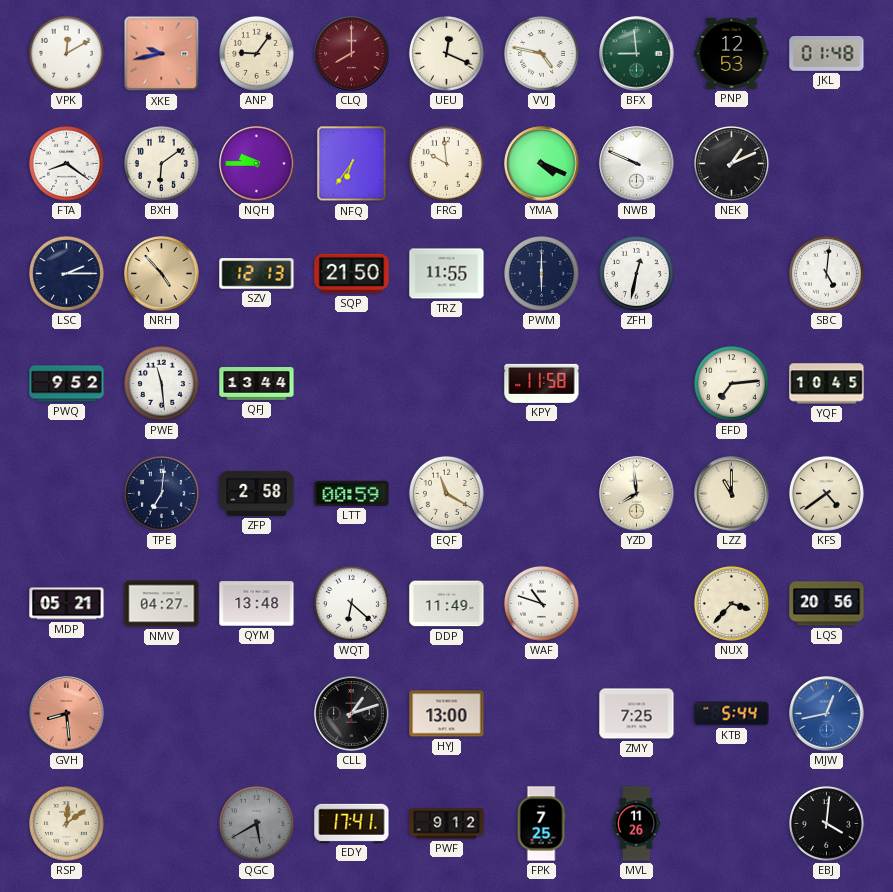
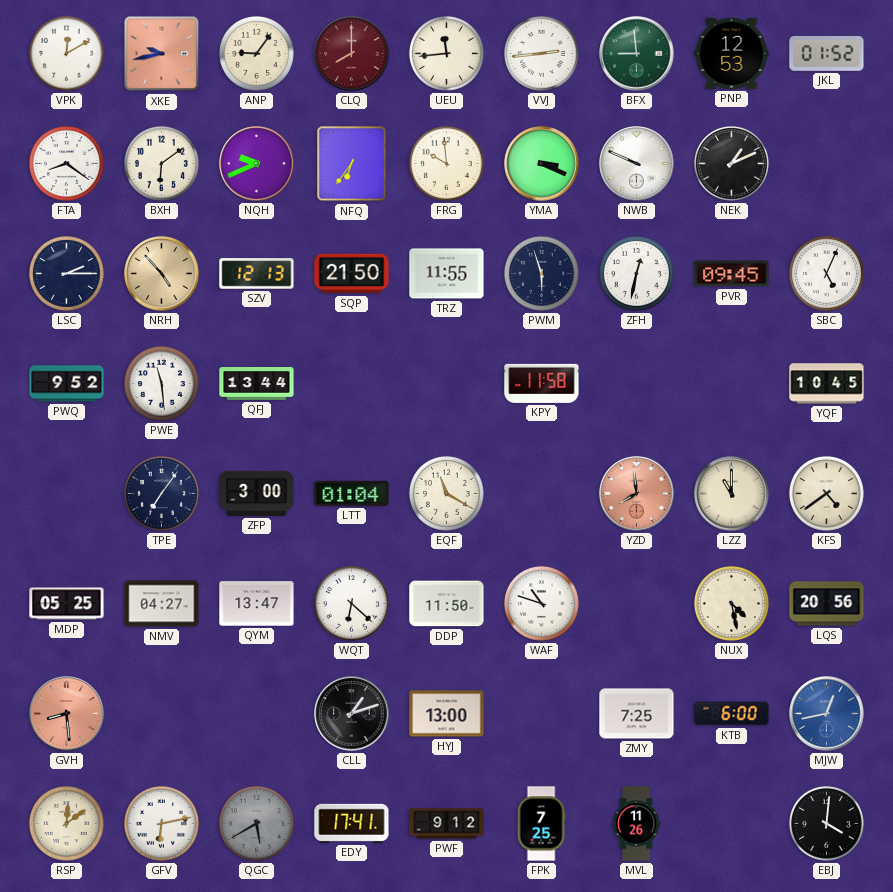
UEU: 12:19 -> 11:44
VVJ: 4:47 -> 2:44
JKL: 01:48 -> 01:52
NQH: 9:45 -> 9:41
YMA: 4:19 -> 3:19
PWM: 6:00 -> 5:57
PVR: none -> 09:45
SBC: 5:01 -> 5:04
EFD: 7:14 -> none
TPE: 7:01 -> 7:06
ZFP: 2:58 -> 3:00
LTT: 00:59 -> 01:04
YZD dial: cream -> salmon
MDP: 05:21 -> 05:25
QYM: 13:48 -> 13:47
DDP: 11:49 -> 11:50
NUX: 3:37 -> 4:28
KTB: 5:44 -> 6:00
GFV: none -> 6:13
